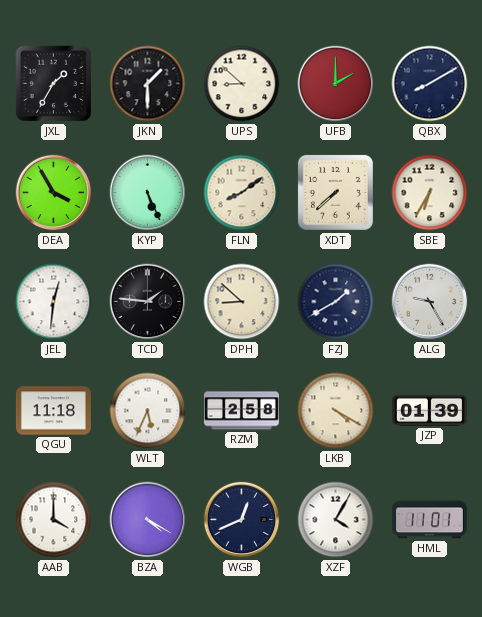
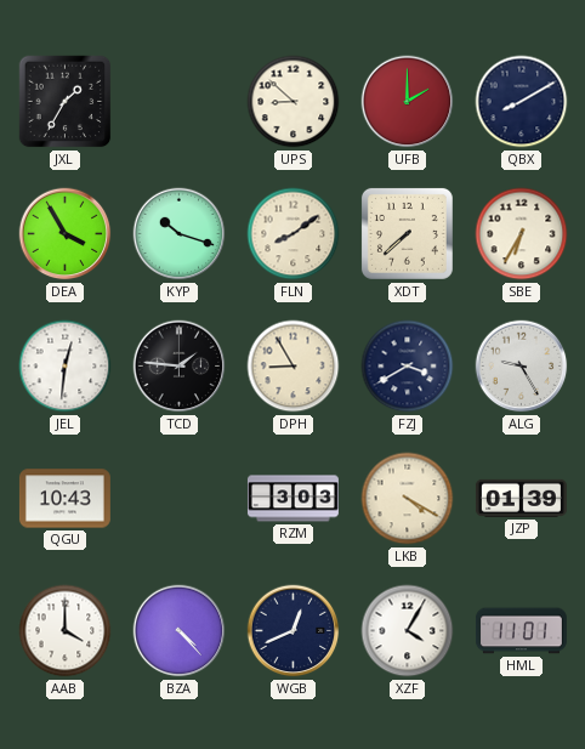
JKN: 1:30 -> none
KYP: 5:26 -> 10:18
DPH: 8:52 -> 8:55
FZJ: 1:40 -> 3:40
QGU: 11:18 -> 10:43
WLT: 5:34 -> none
RZM: 2:58 -> 3:03
BZA: 4:20 -> 4:23
